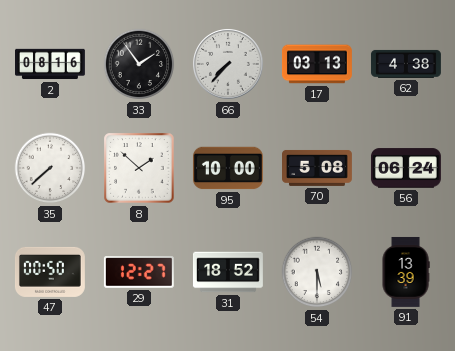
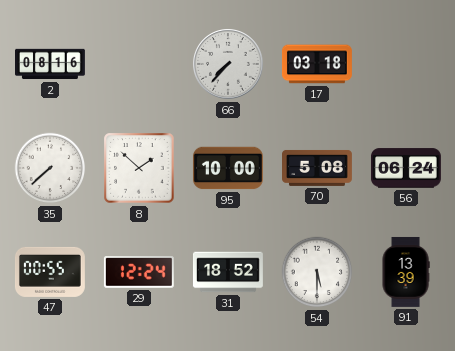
33: 1:54 -> none
17: 03:13 -> 03:18
62: 4:38 -> none
47: 00:50 -> 00:55
29: 12:27 -> 12:24
